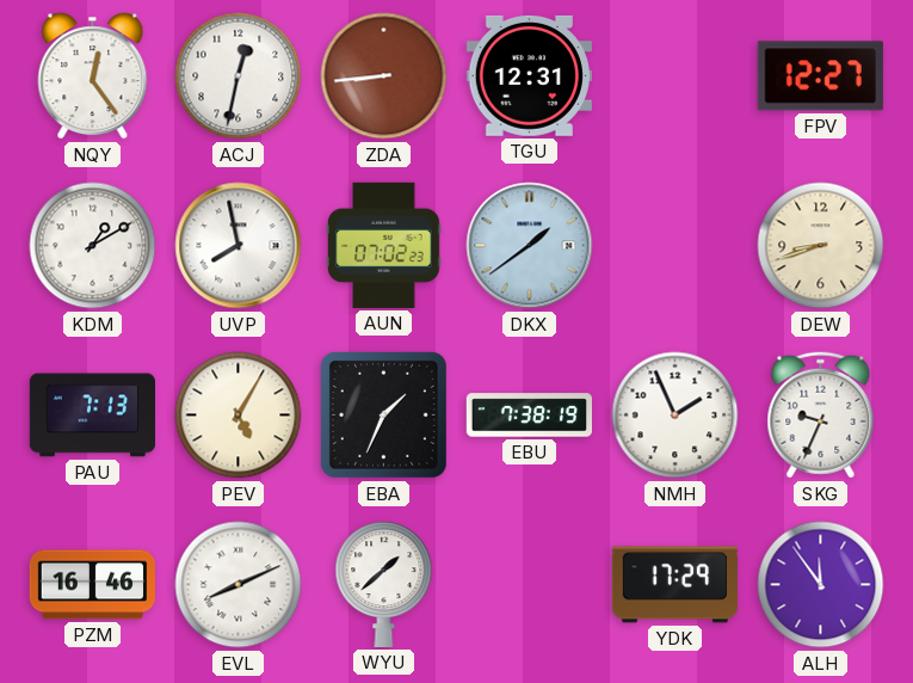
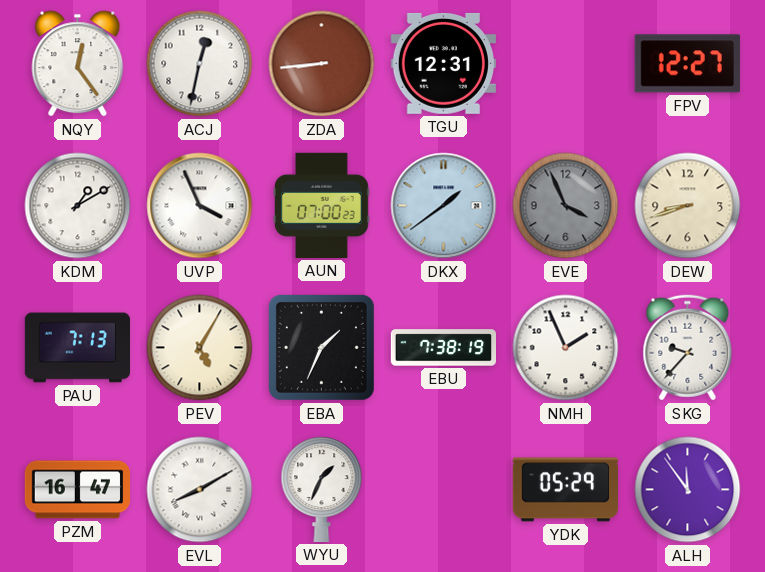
UVP: 7:58 -> 3:56
AUN: 07:02 -> 07:00
EVE: none -> 3:56
SKG: 9:34 -> 9:37
PZM: 16:46 -> 16:47
EVL: 8:11 -> 8:10
WYU: 1:38 -> 1:34
YDK: 17:29 -> 05:29
